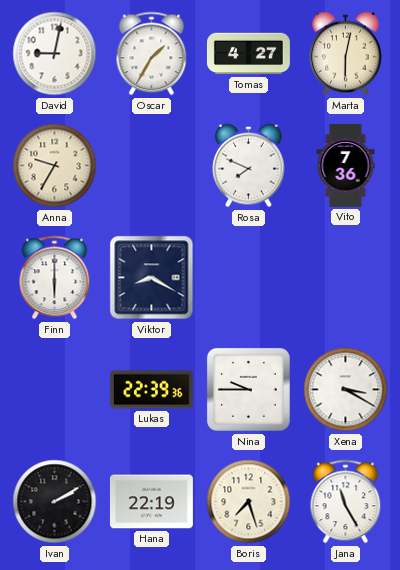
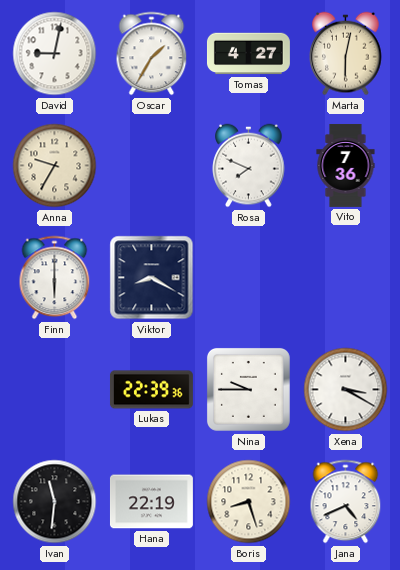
Ivan: 2:10 -> 11:31
Boris: 7:27 -> 8:27
Jana: 11:25 -> 4:41
